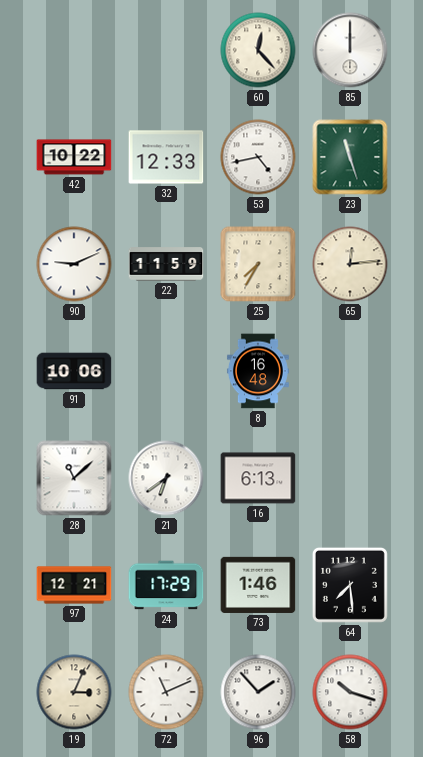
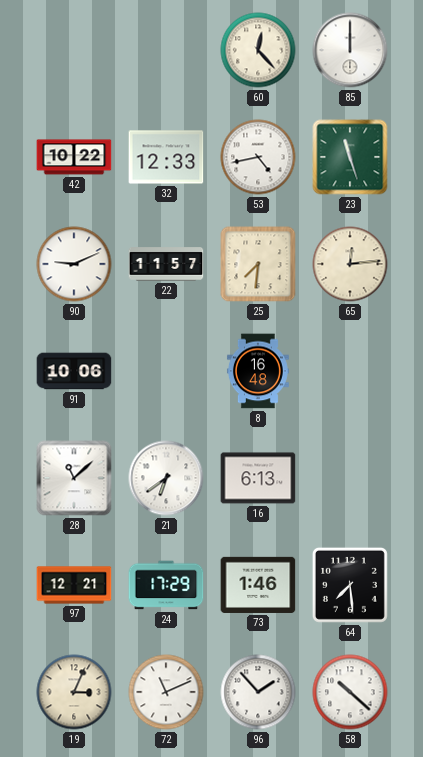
22: 11:59 -> 11:57
25: 7:35 -> 7:31
58: 10:18 -> 10:22
